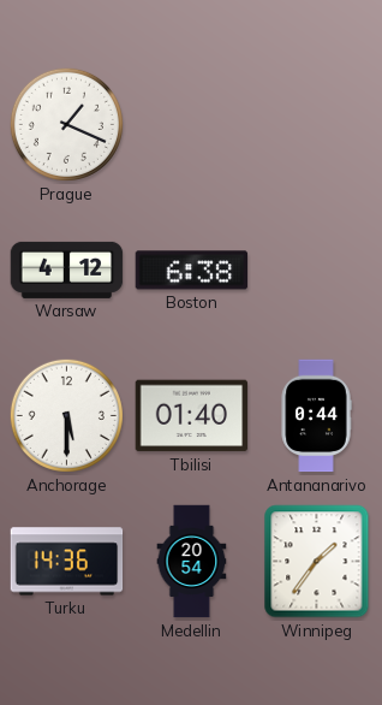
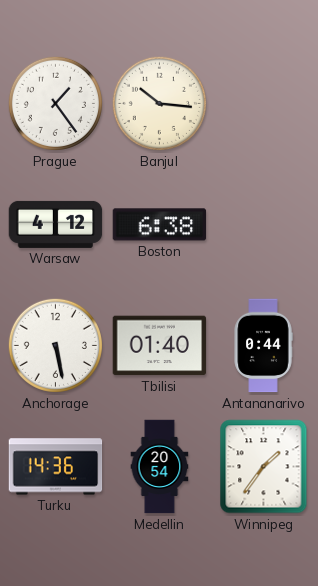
Prague: 1:19 -> 1:24
Banjul: none -> 10:16
Anchorage: 5:30 -> 5:28
